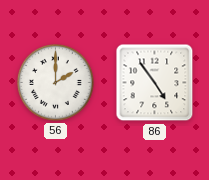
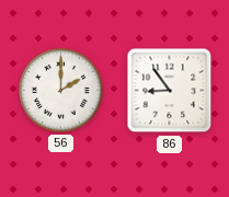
86: 4:54 -> 8:54
